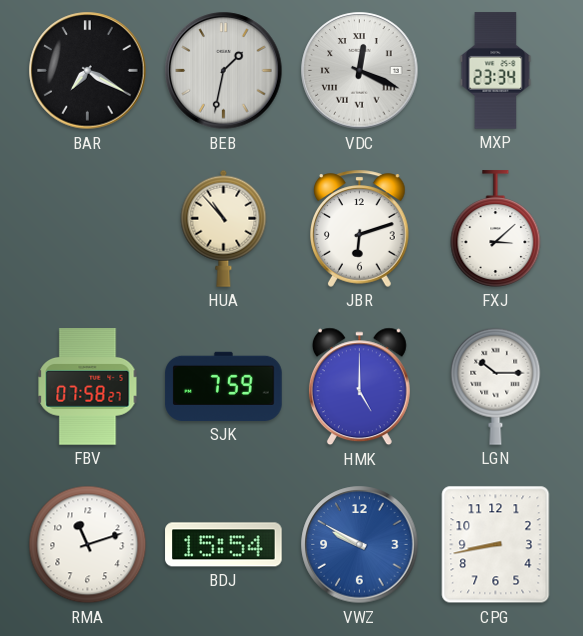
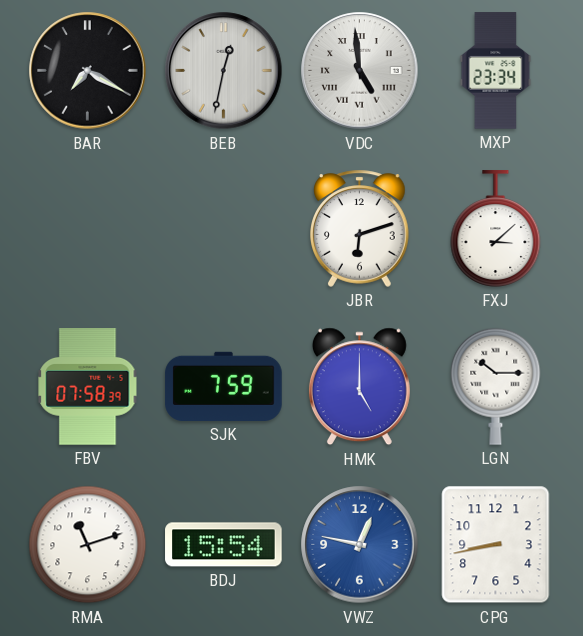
BEB: 1:32 -> 12:32
VDC: 12:19 -> 4:59
HUA: 10:53 -> none
FBV: 07:58:27 -> 07:58:39
VWZ: 9:50 -> 12:47
